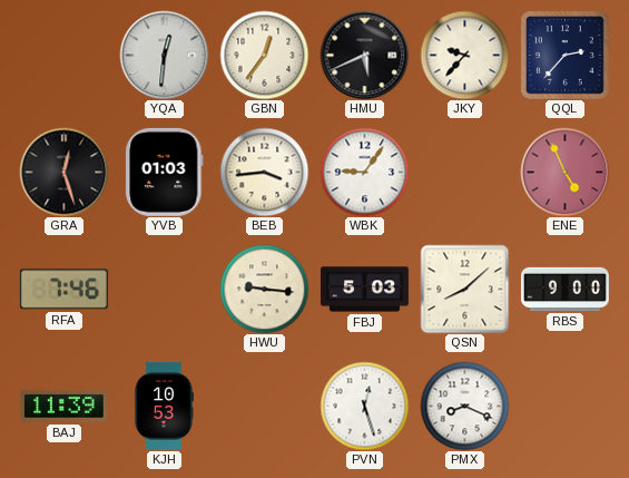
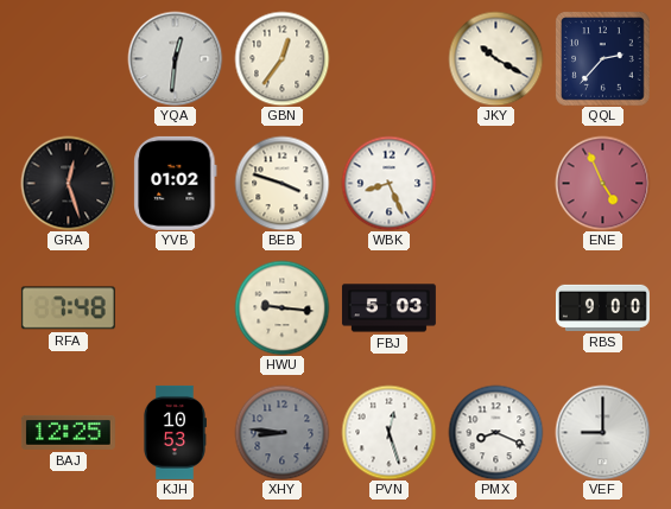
HMU: 5:41 -> none
JKY: 9:37 -> 10:20
YVB: 01:03 -> 01:02
BEB: 3:44 -> 3:48
WBK: 9:06 -> 8:26
RFA: 7:46 -> 7:48
QSN: 8:08 -> none
BAJ: 11:39 -> 12:25
XHY: none -> 8:46
VEF: none -> 9:00
